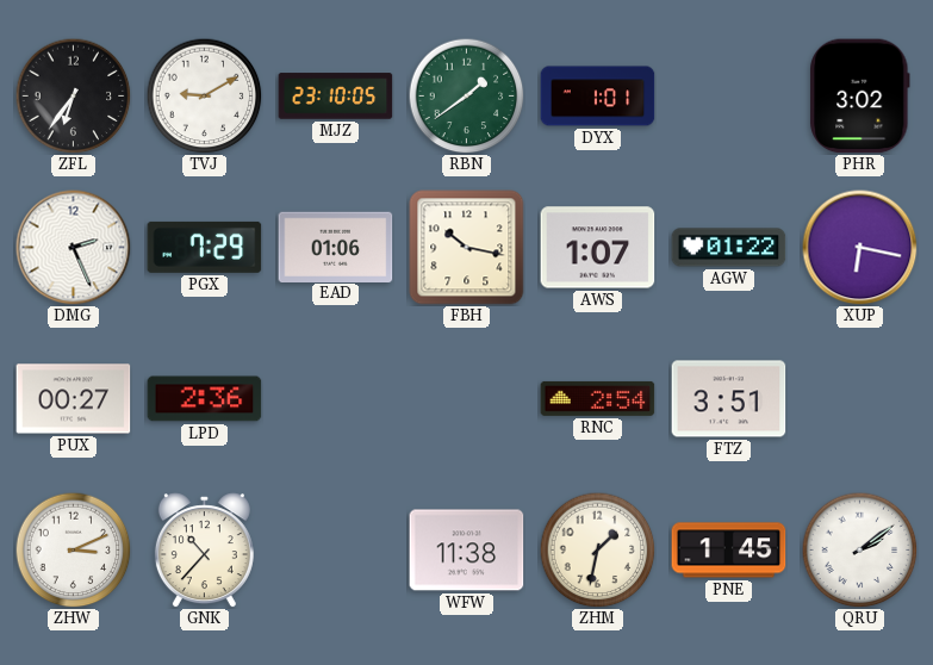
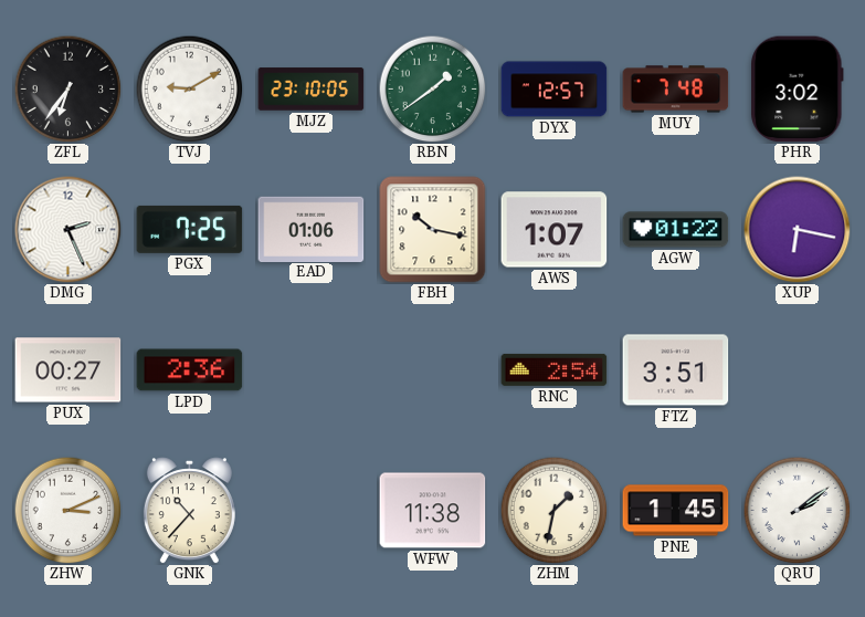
DYX: 1:01 -> 12:57
MUY: none -> 7:48
PGX: 7:29 -> 7:25
